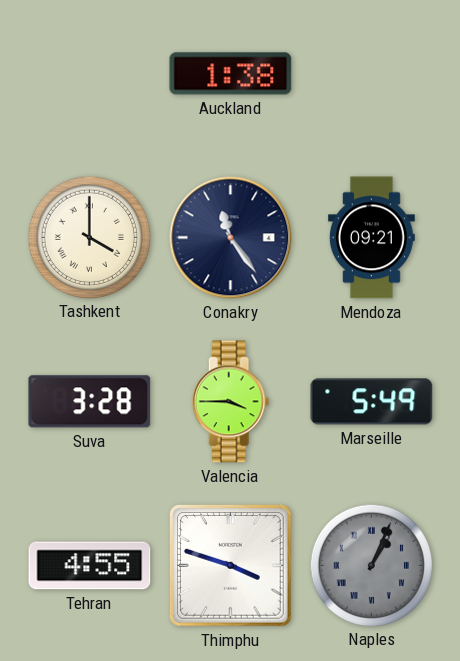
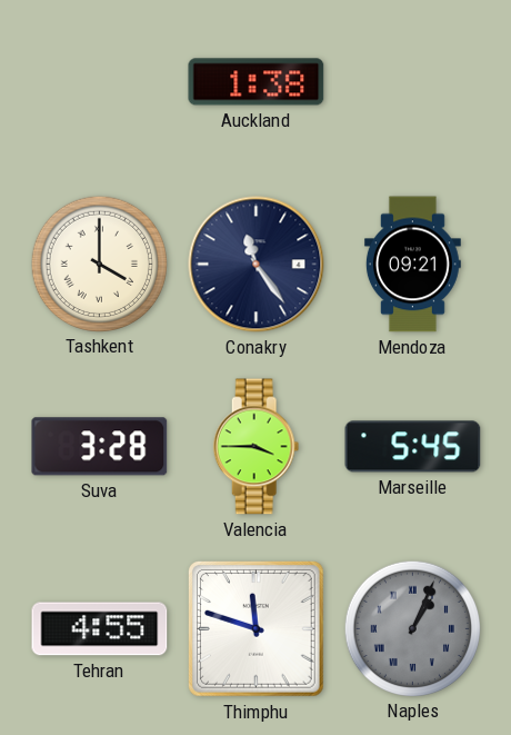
Marseille: 5:49 -> 5:45
Thimphu: 3:48 -> 11:48
